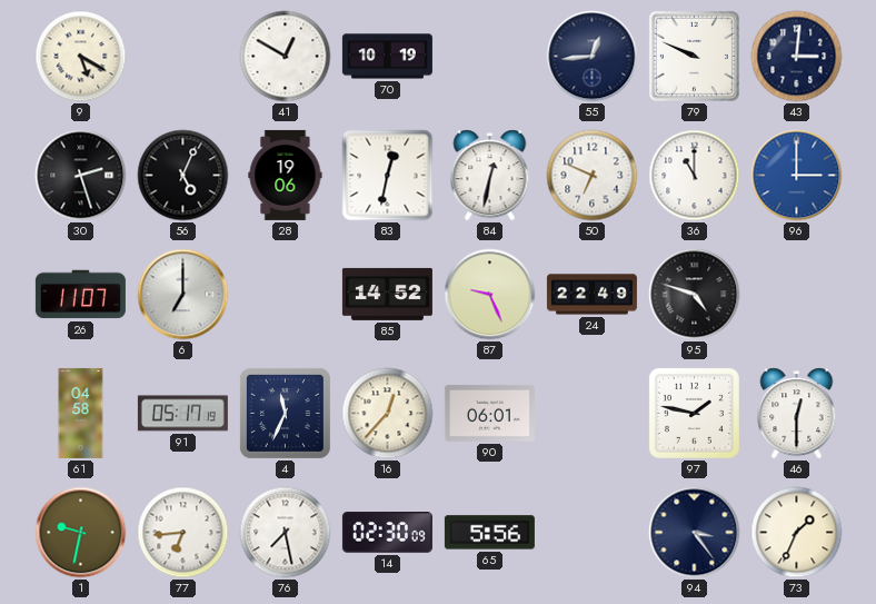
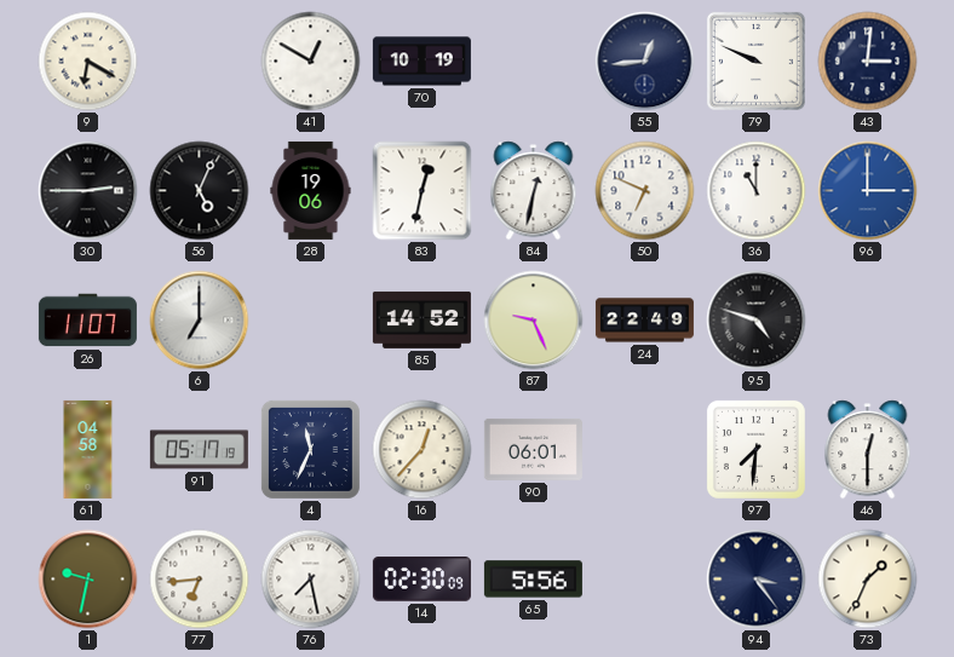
9: 5:20 -> 6:20
30: 2:27 -> 2:45
97: 1:47 -> 7:31
